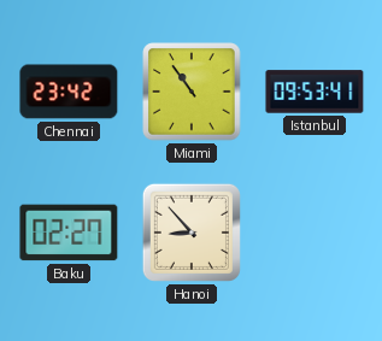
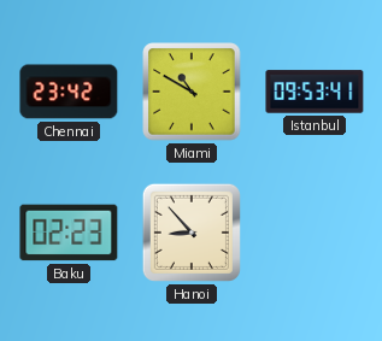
Miami: 10:54 -> 10:50
Baku: 02:27 -> 02:23
